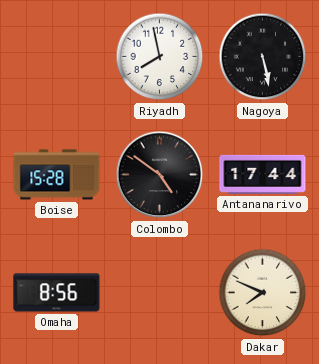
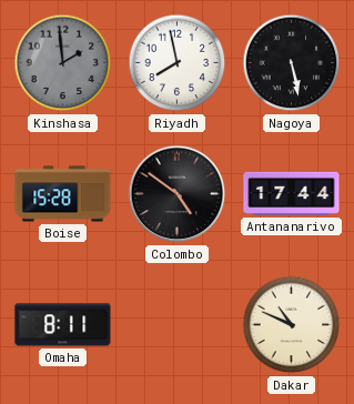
Kinshasa: none -> 1:59
Omaha: 8:56 -> 8:11
Dakar: 7:49 -> 10:49
